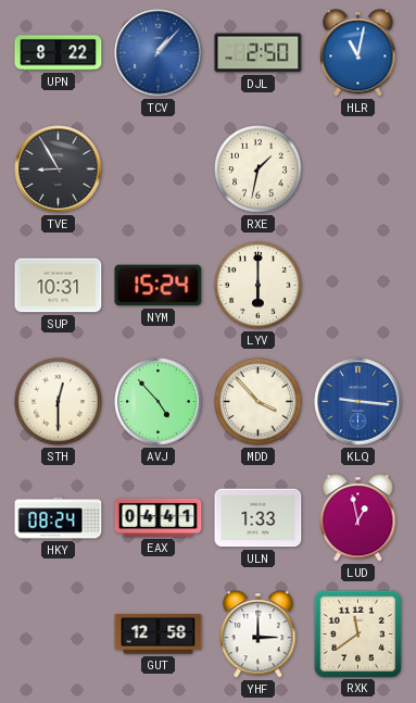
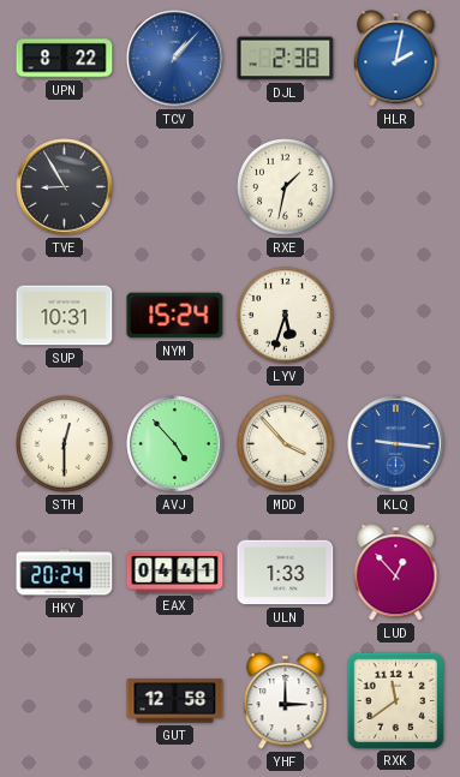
DJL: 2:50 -> 2:38
HLR: 11:02 -> 2:02
LYV: 6:00 -> 5:33
HKY: 08:24 -> 20:24
LUD: 12:58 -> 12:53
